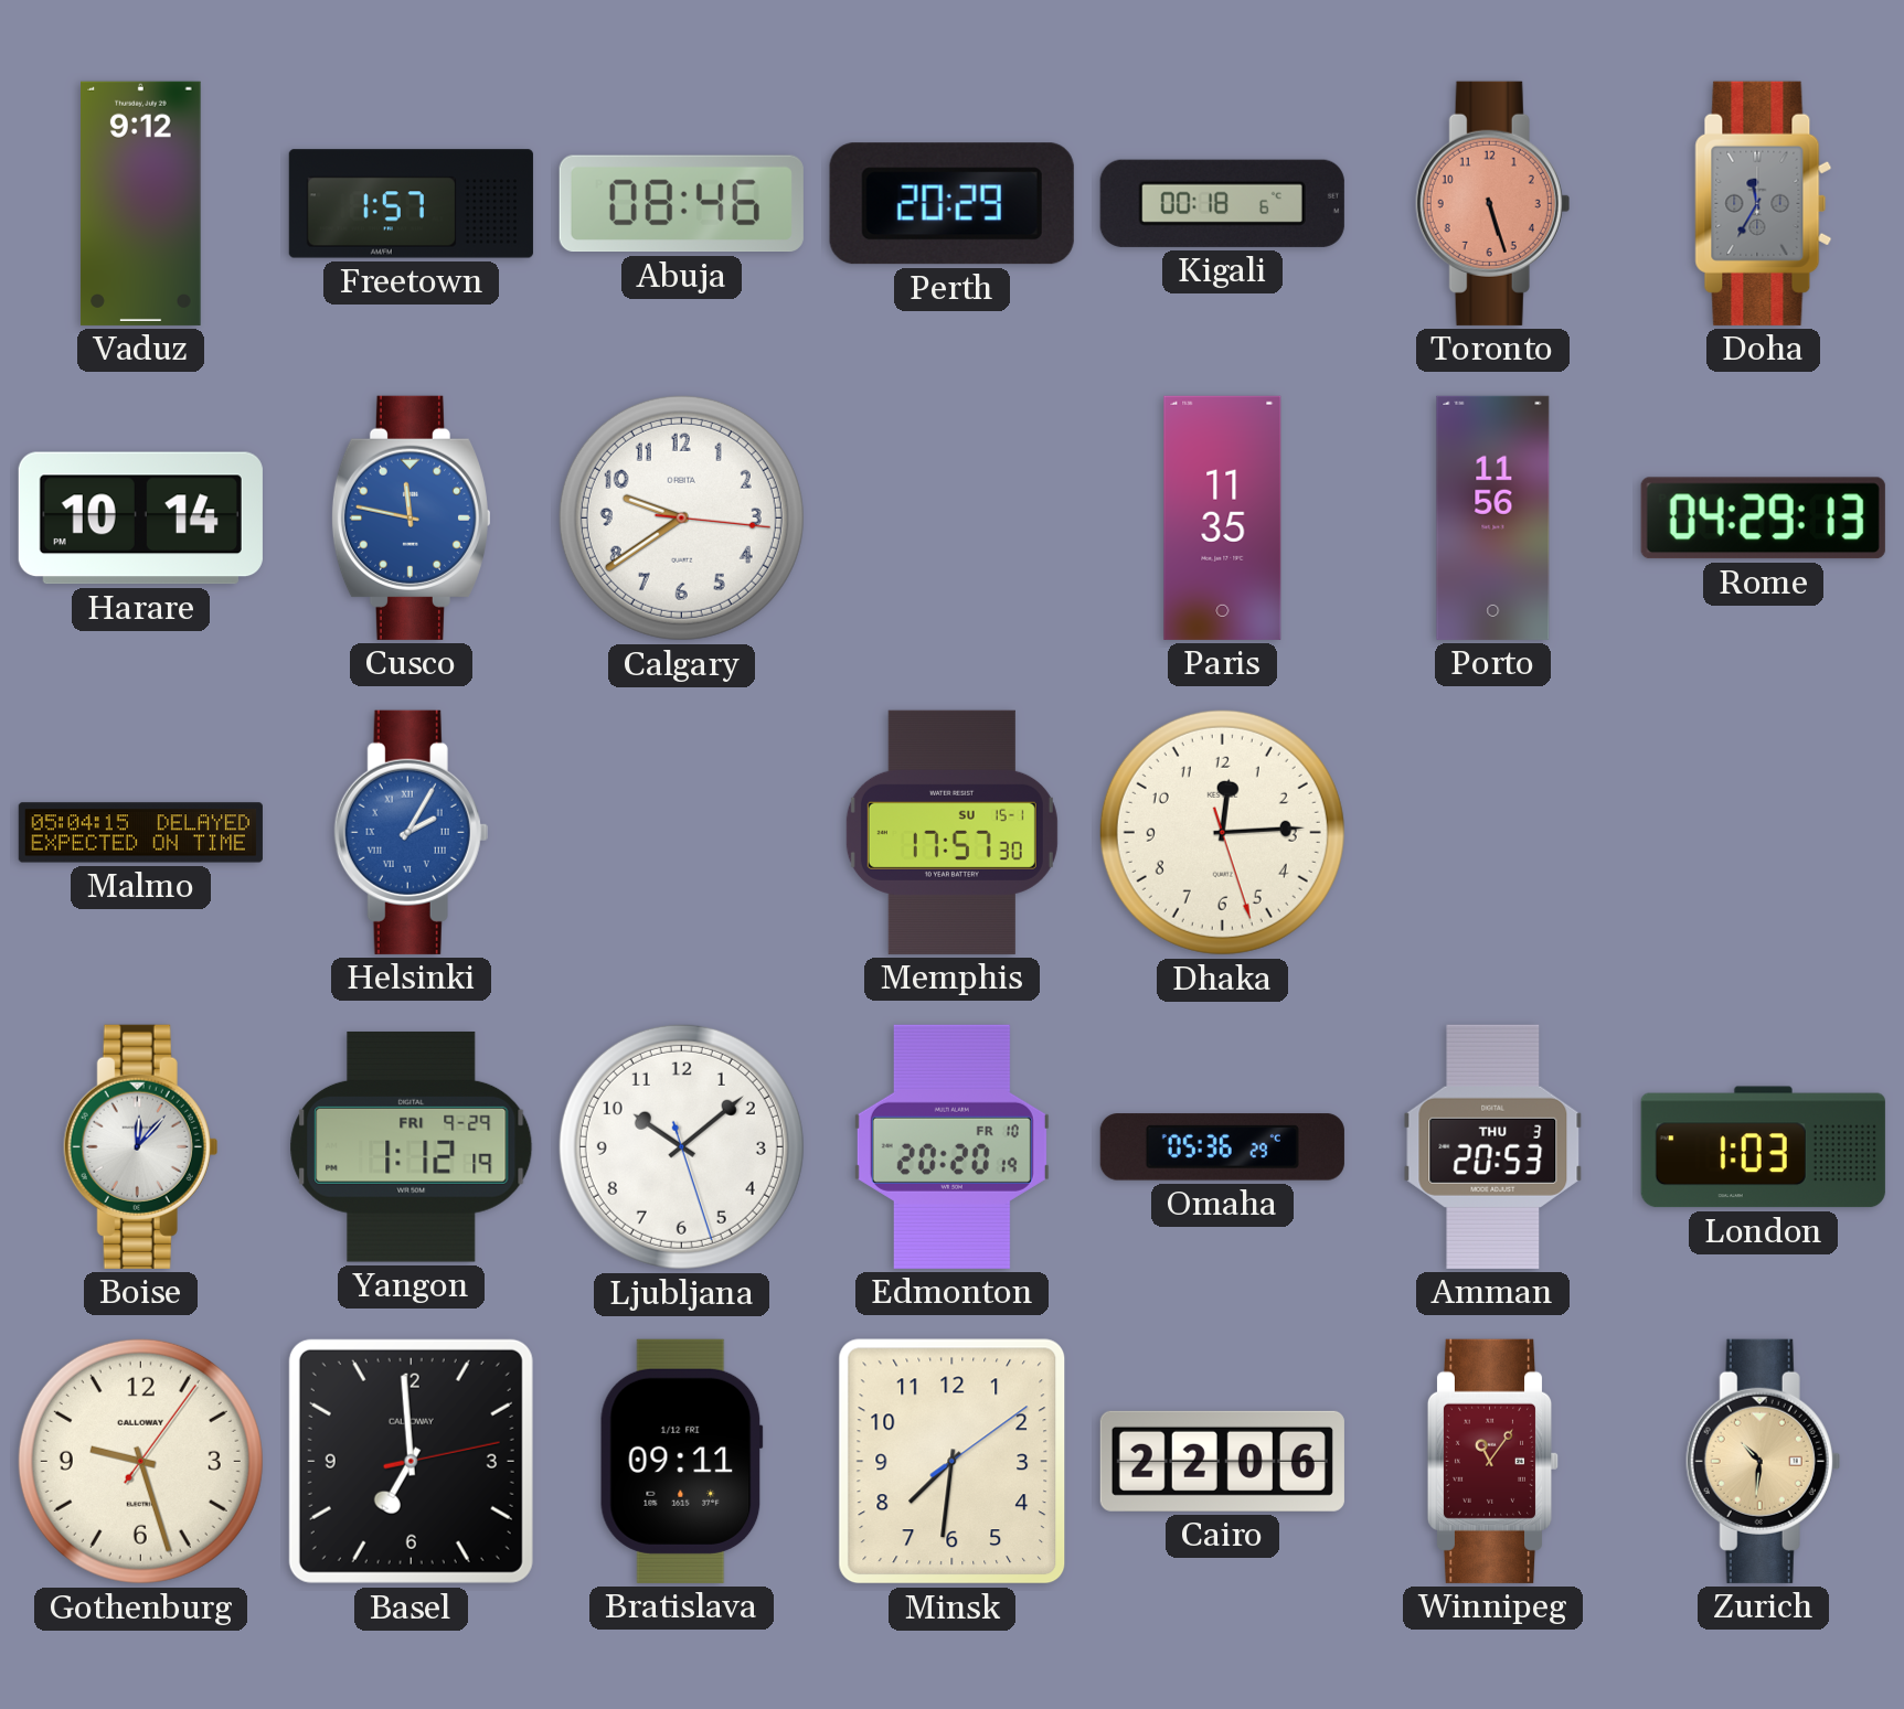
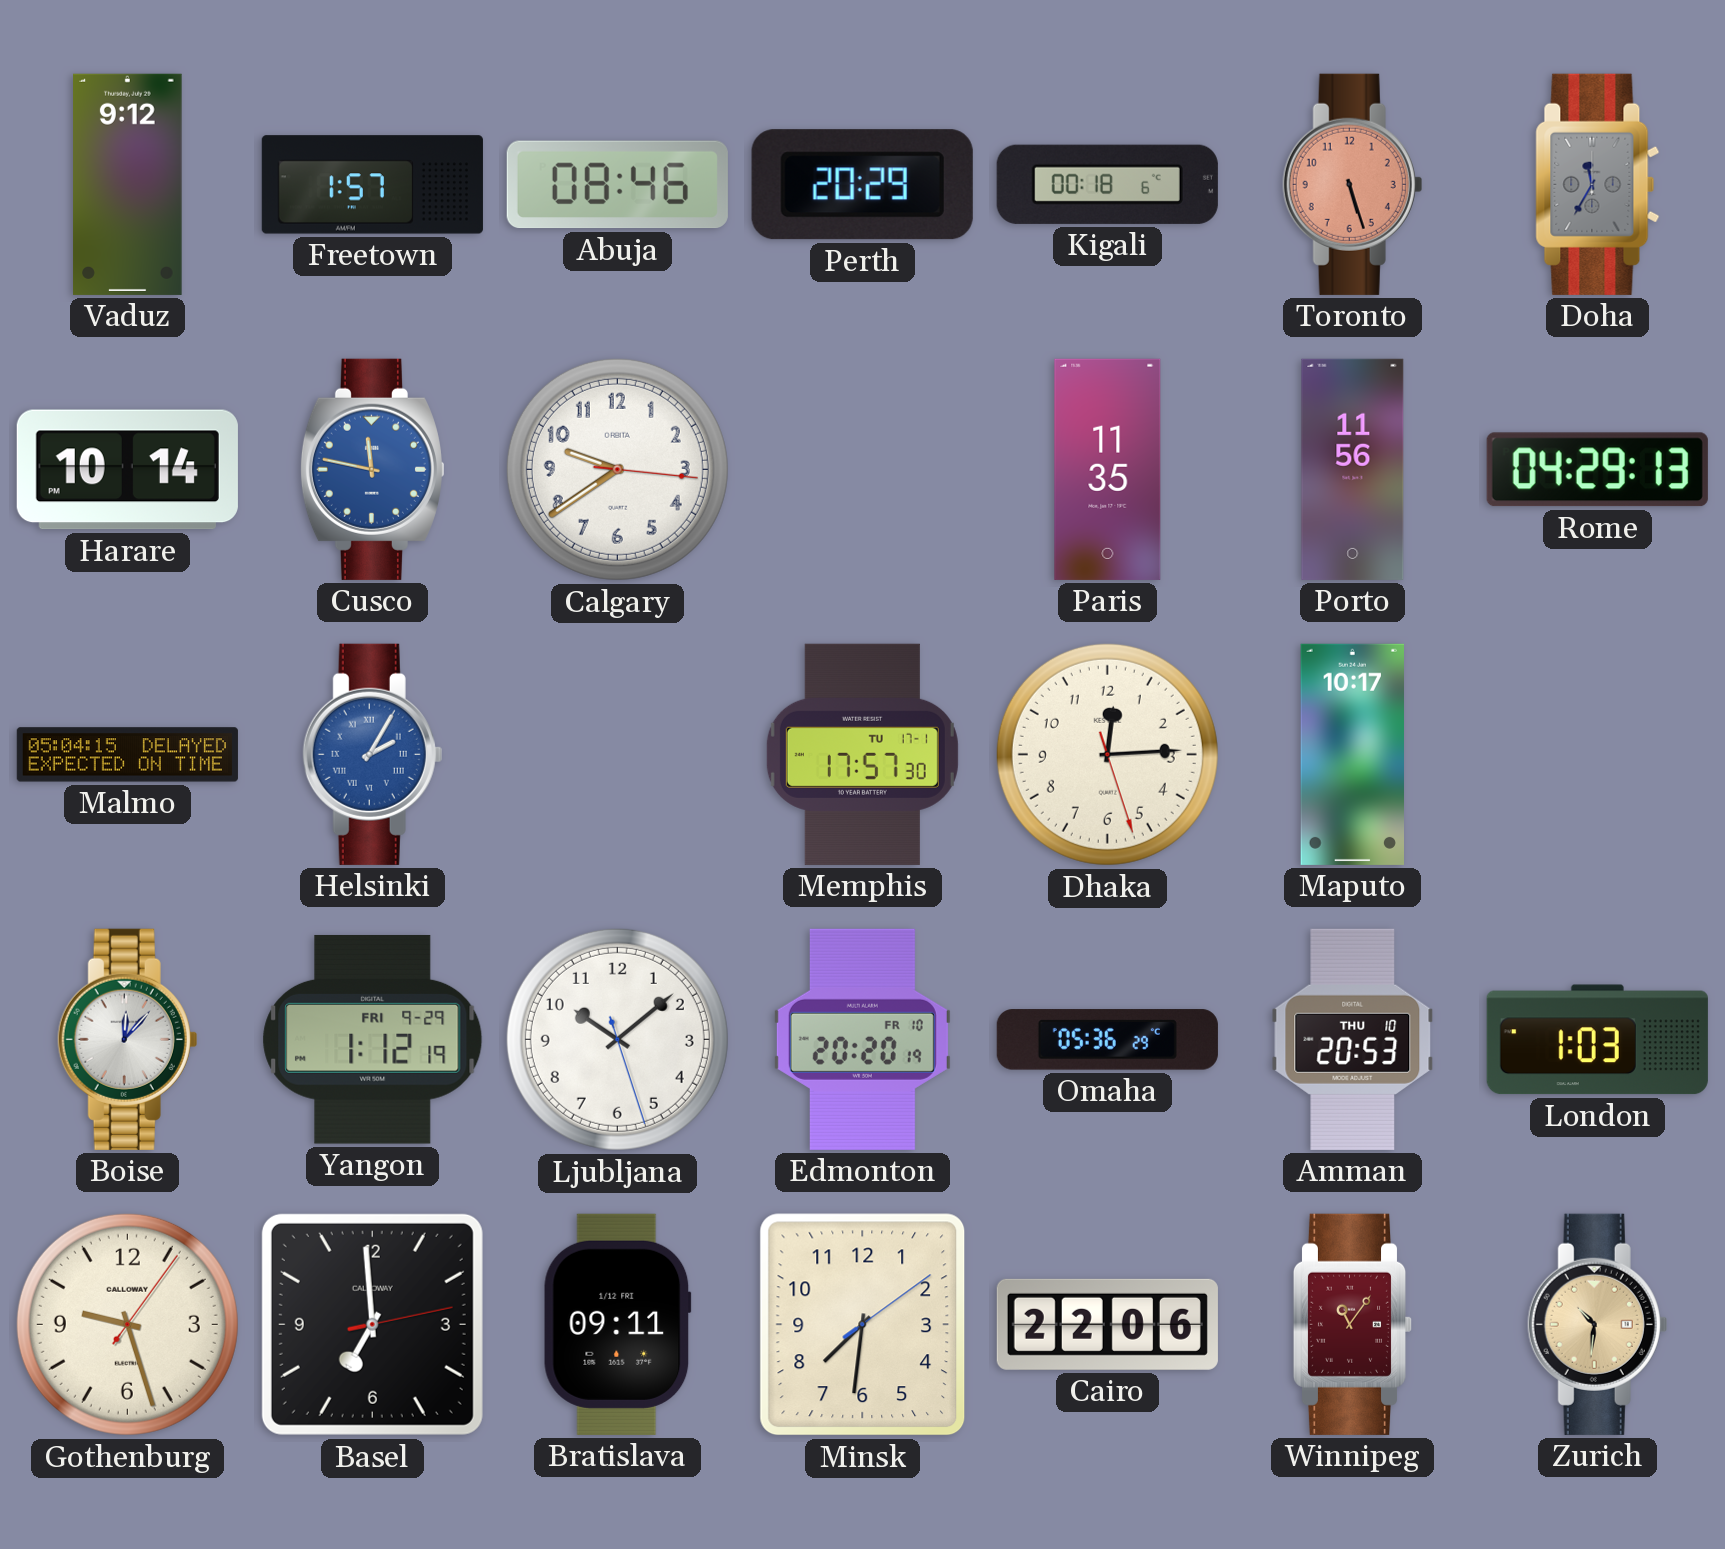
Memphis date: SU 15-1 -> TU 17-1
Maputo: none -> 10:17
Amman date: THU 3 -> THU 10
